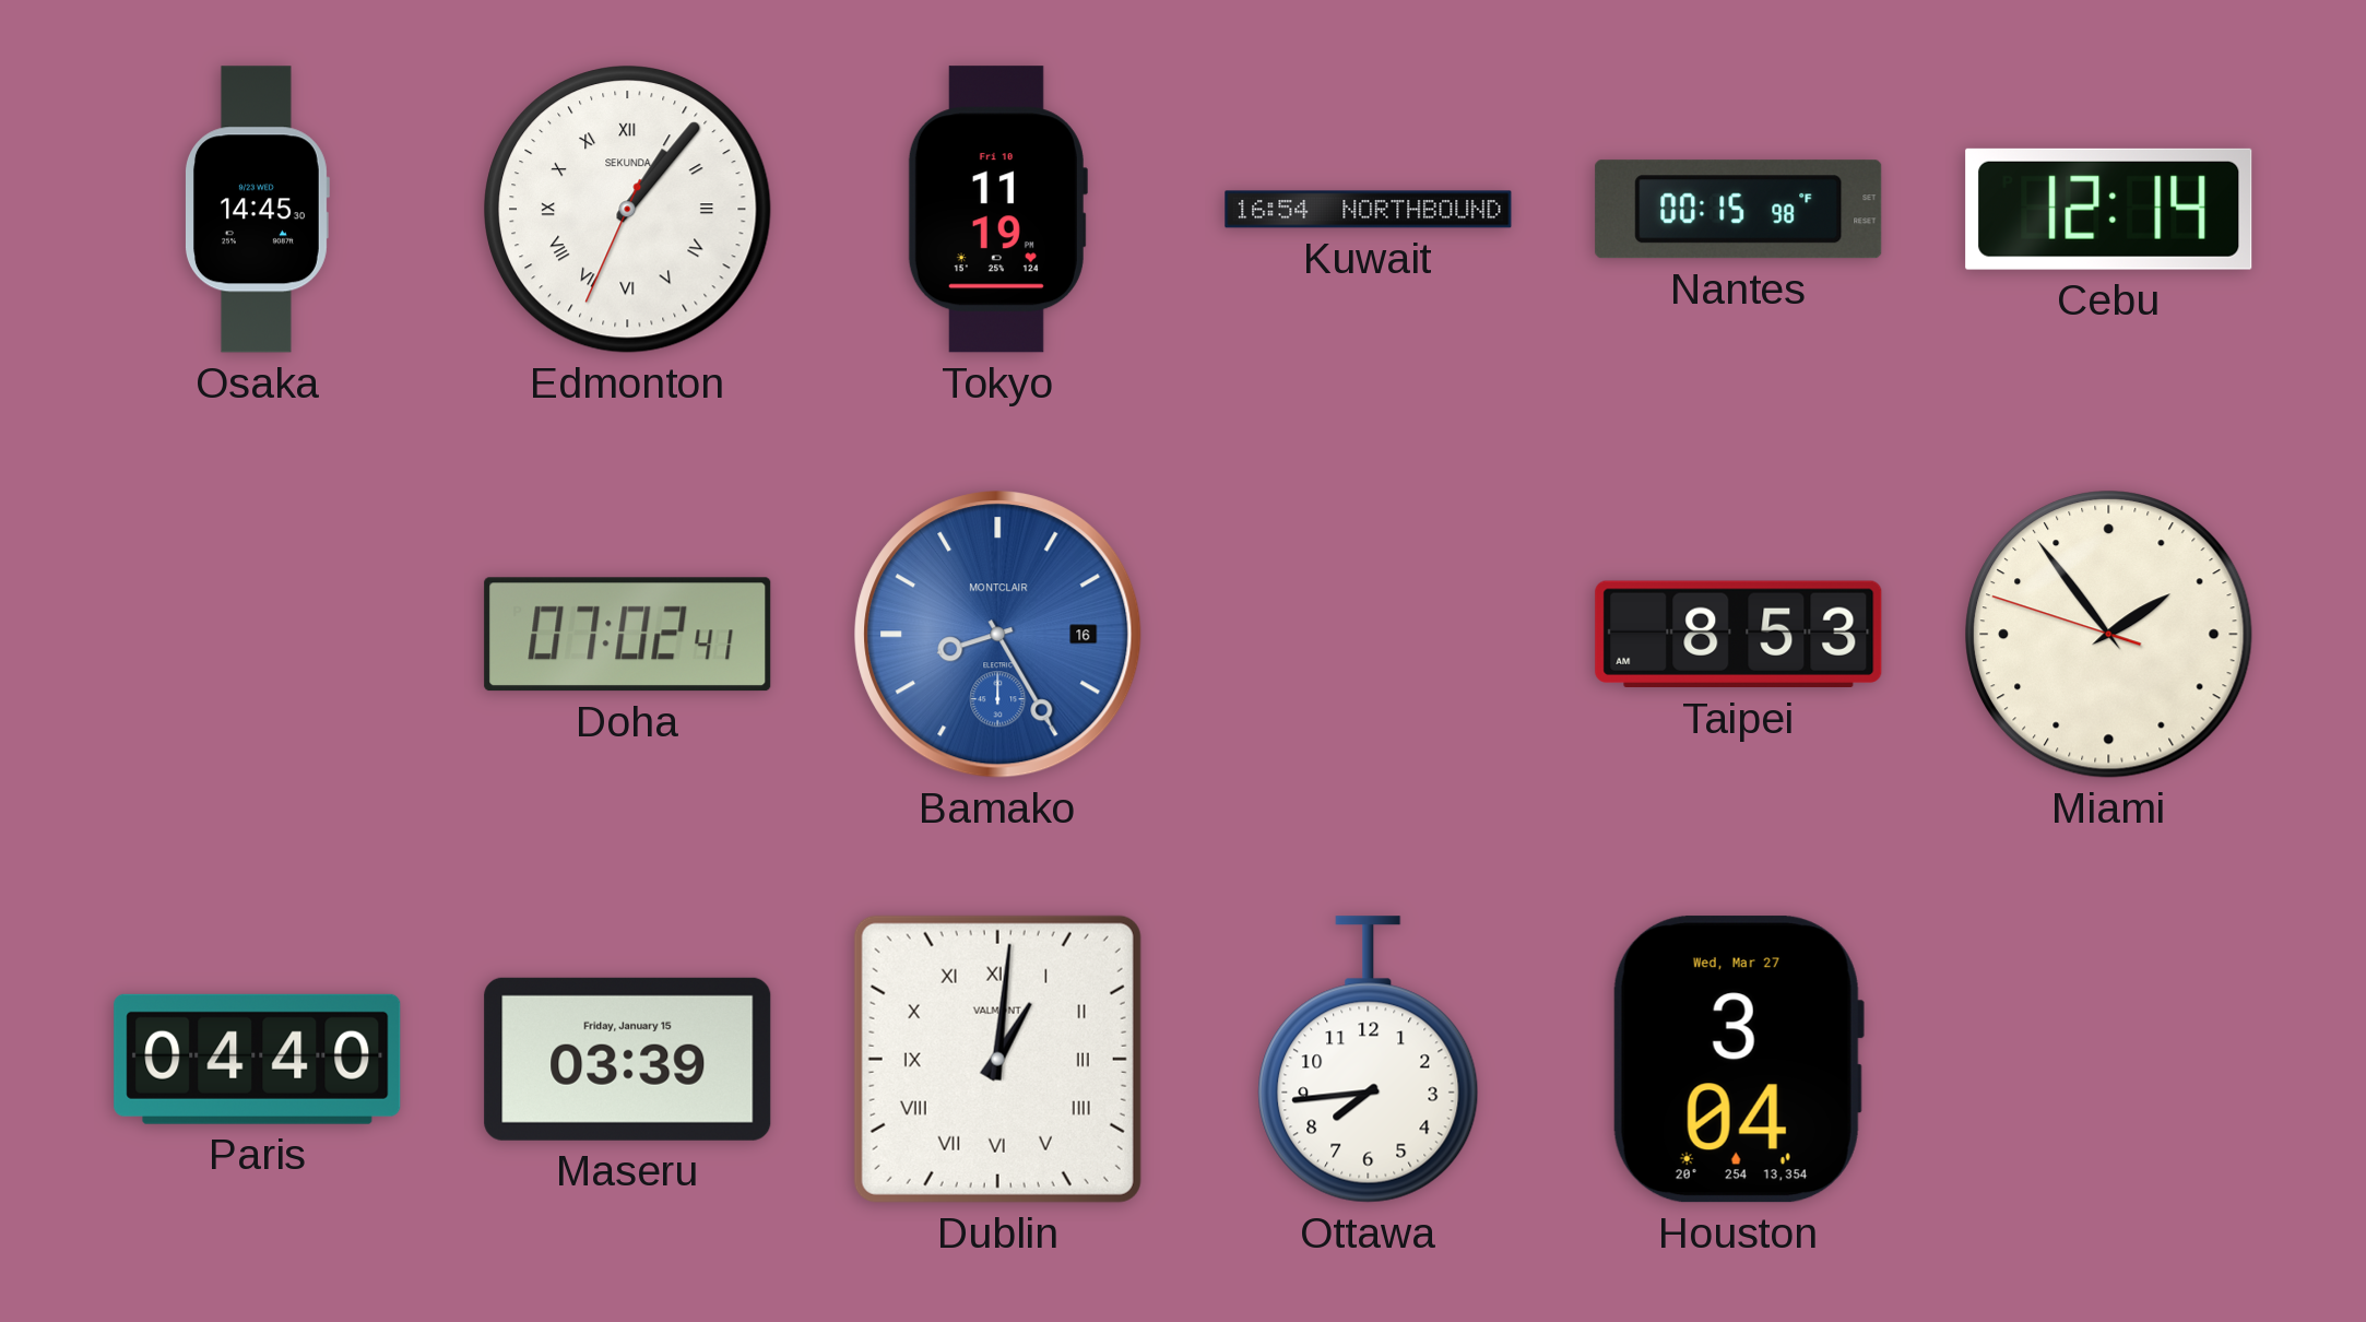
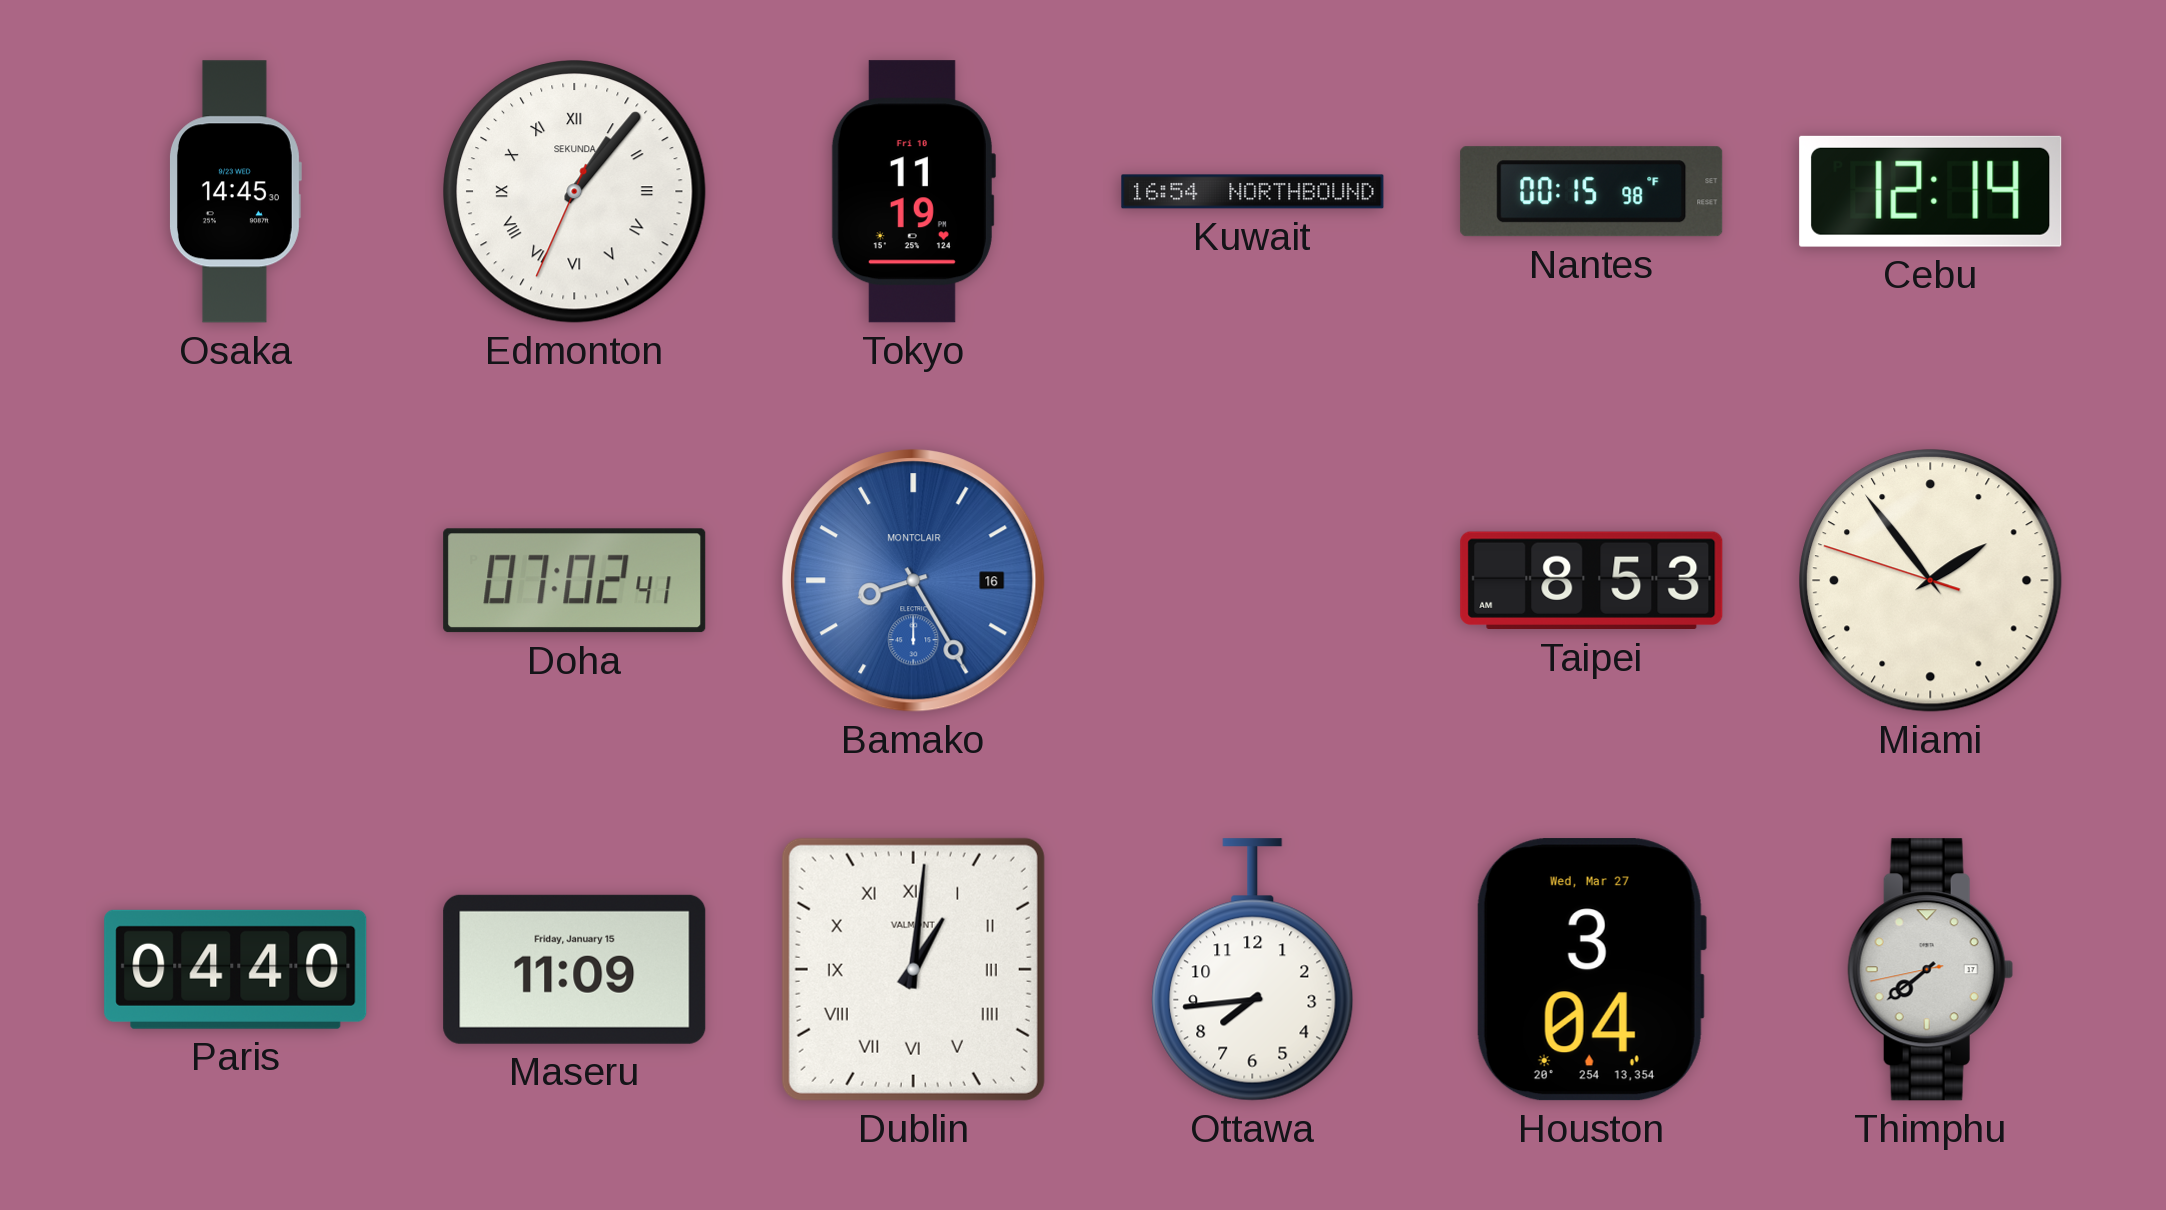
Maseru: 03:39 -> 11:09
Thimphu: none -> 7:38
